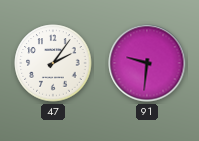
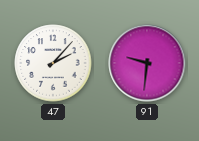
47: 2:06 -> 2:07
